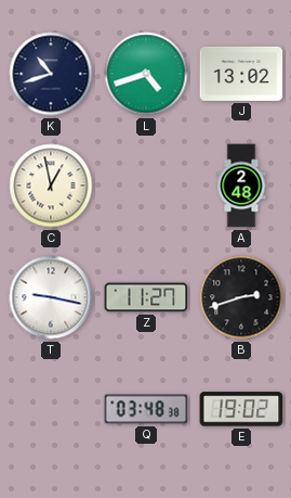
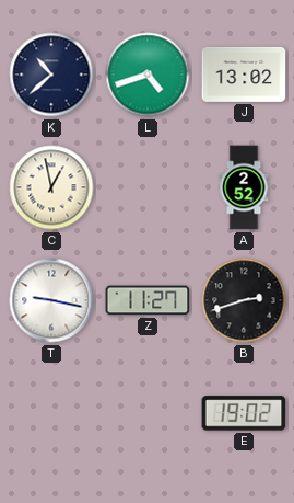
K: 10:42 -> 10:38
A: 2:48 -> 2:52
Q: 03:48 -> none
